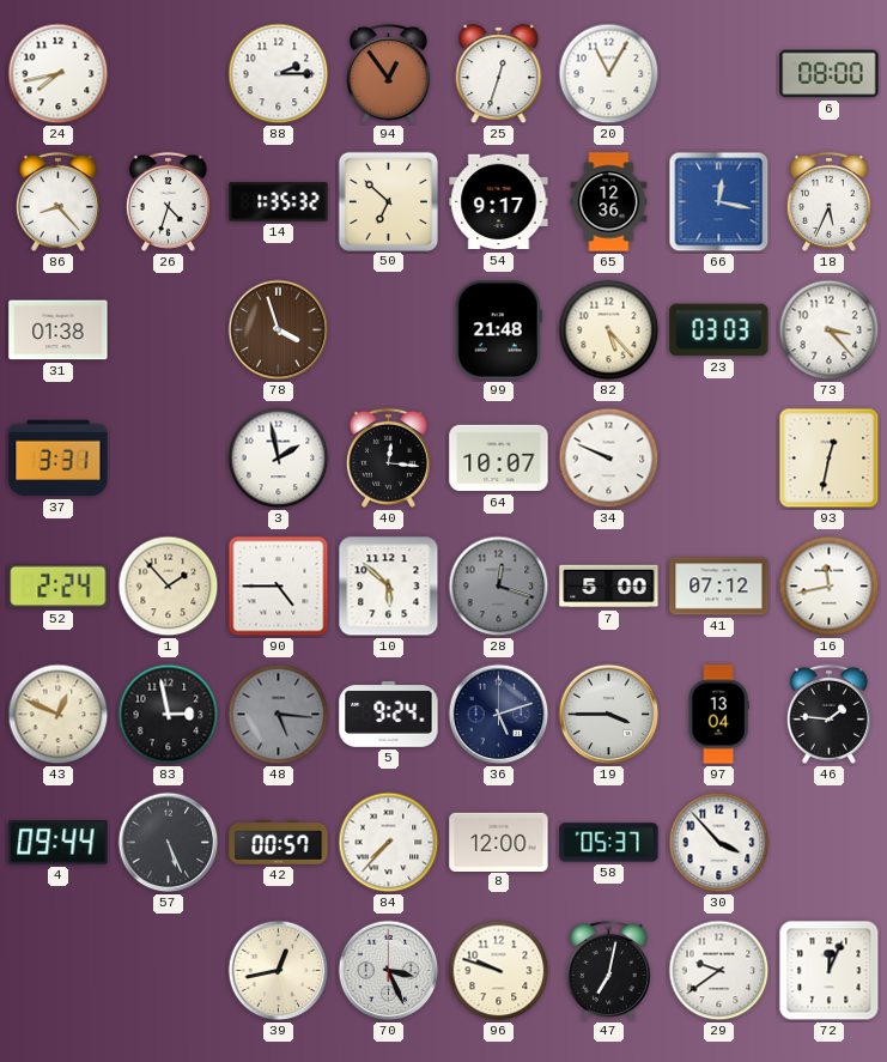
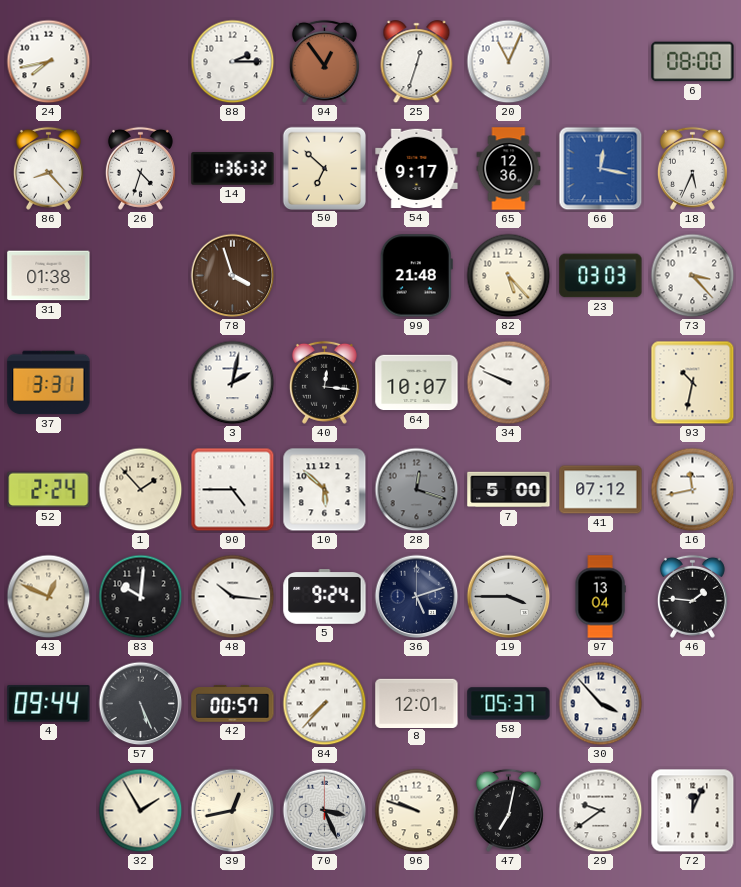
20: 11:05 -> 11:04
14: 1:35 -> 1:36
3: 1:58 -> 2:02
93: 12:32 -> 10:32
83: 2:58 -> 10:01
48: 5:16 -> 10:16
48 dial: grey -> white
8: 12:00 -> 12:01
32: none -> 1:55
